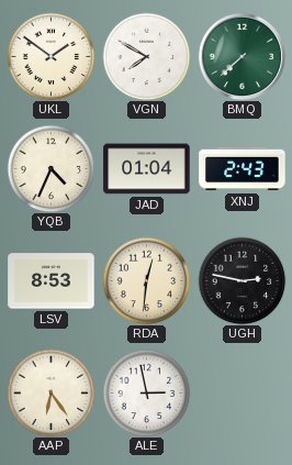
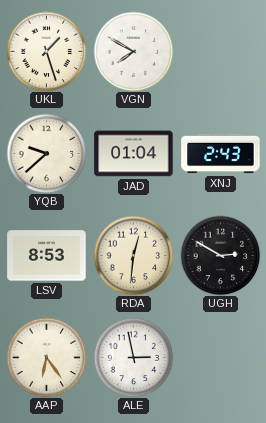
UKL: 1:51 -> 1:27
BMQ: 7:38 -> none
YQB: 4:34 -> 9:38
UGH: 2:47 -> 2:50
